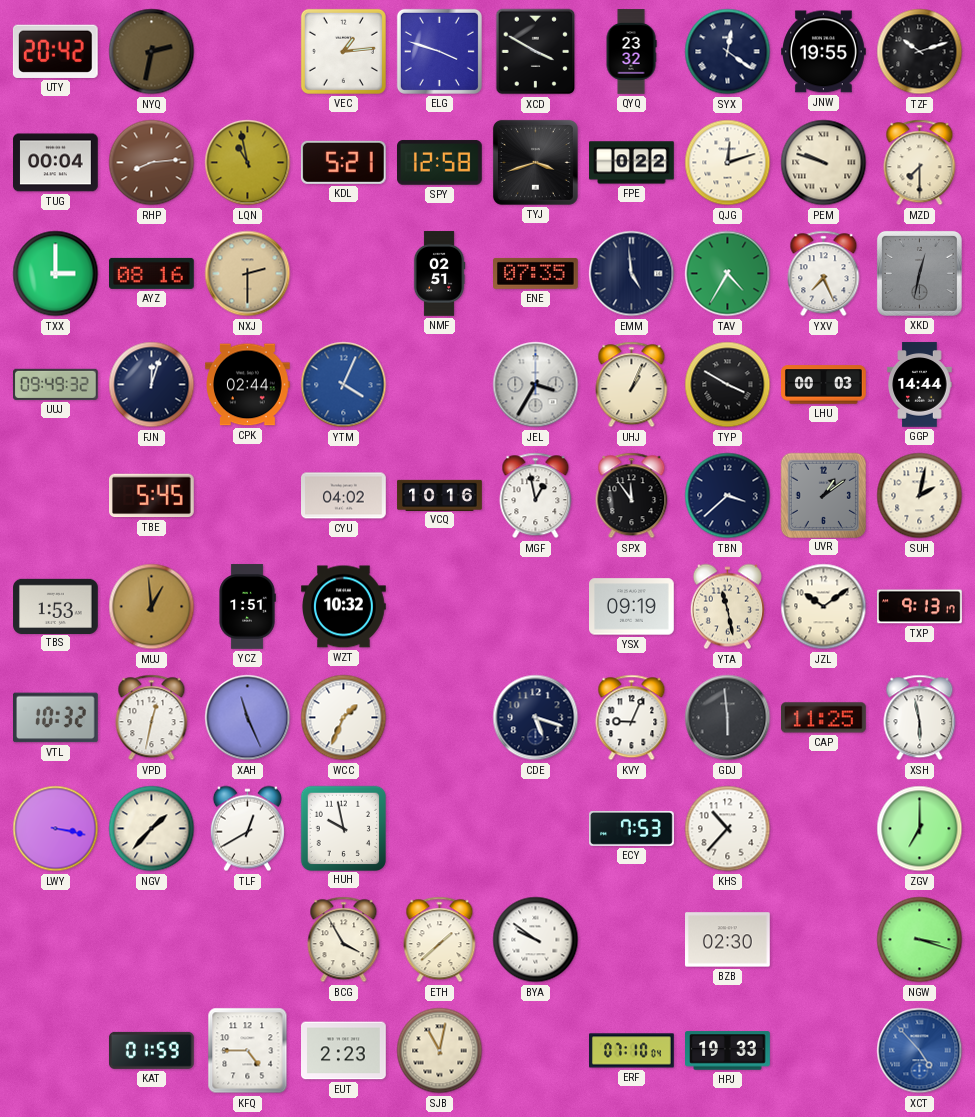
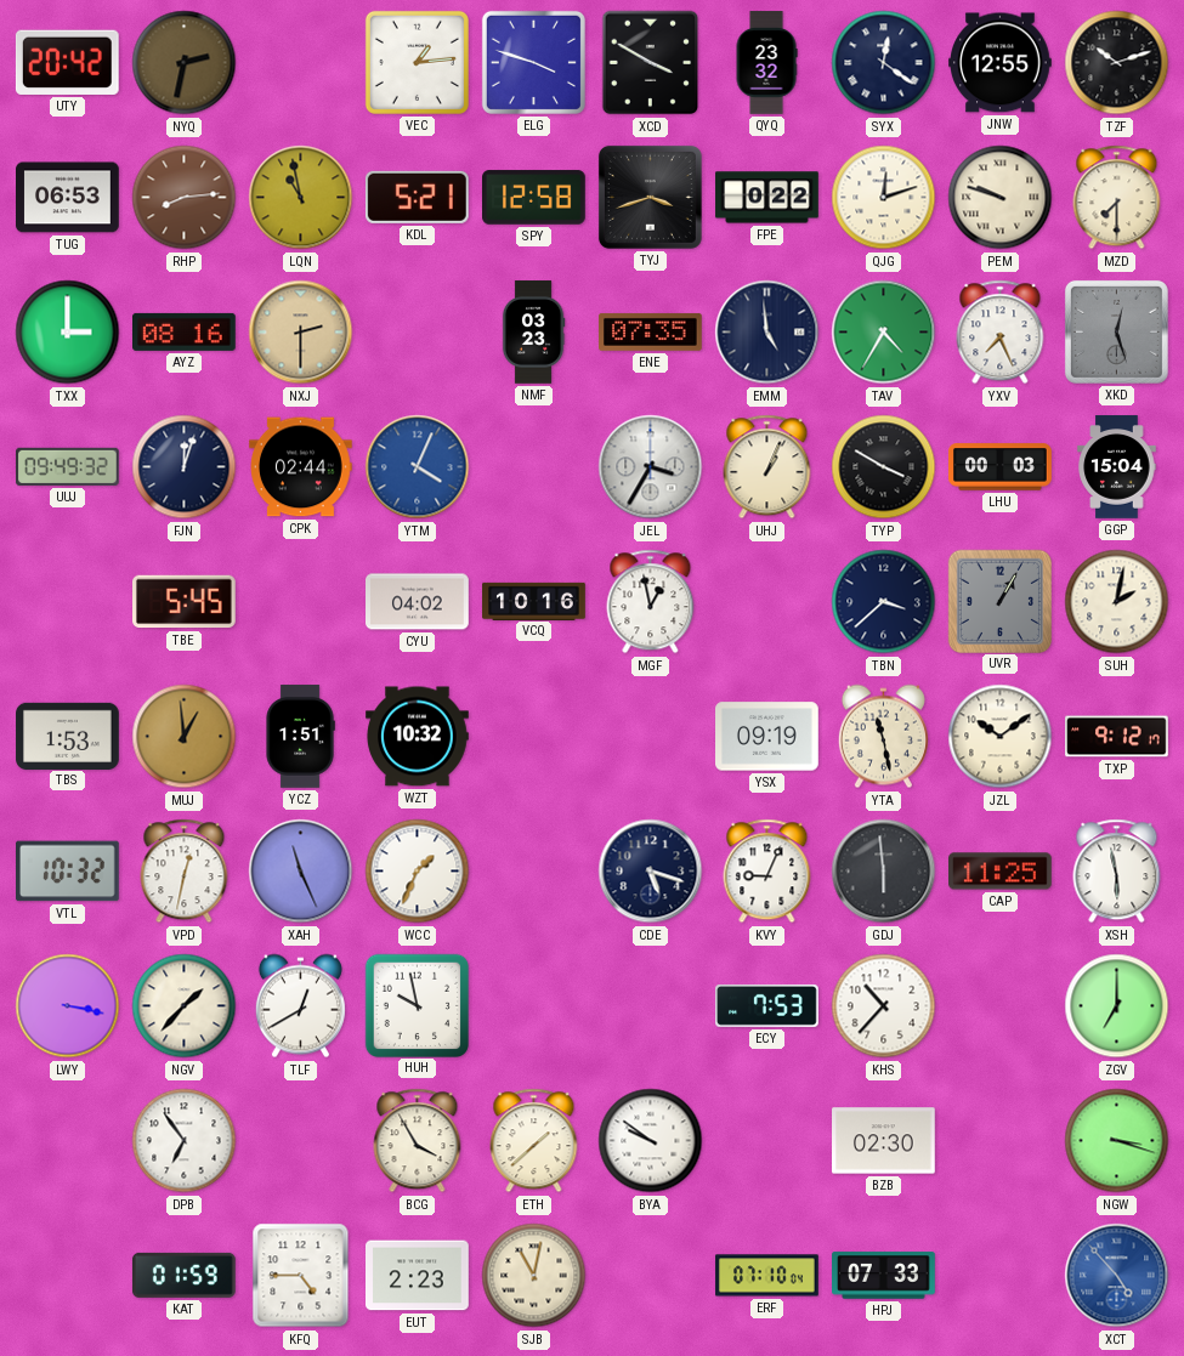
JNW: 19:55 -> 12:55
TUG: 00:04 -> 06:53
NMF: 02:51 -> 03:23
XKD: 12:32 -> 12:27
GGP: 14:44 -> 15:04
SPX: 11:54 -> none
UVR: 1:09 -> 1:05
TXP: 9:13 -> 9:12
DPB: none -> 6:54
HPJ: 19:33 -> 07:33
